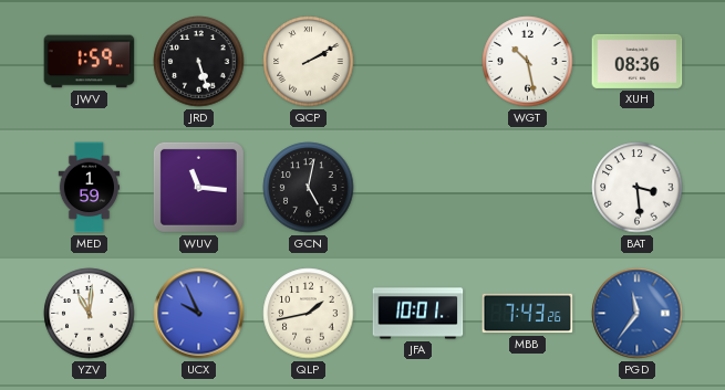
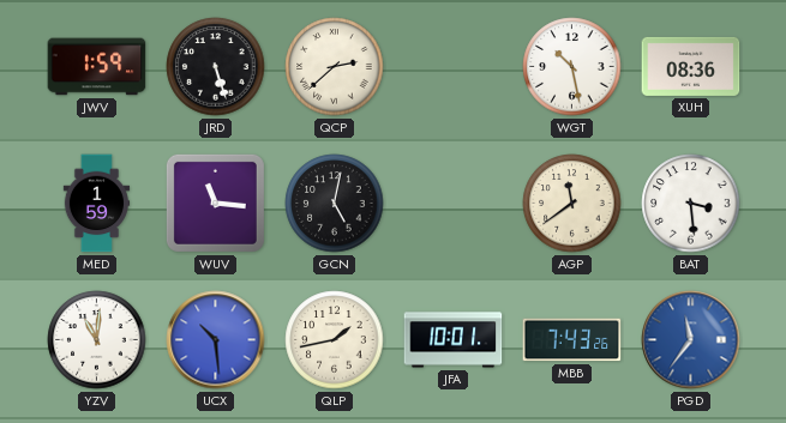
QCP: 2:10 -> 2:38
AGP: none -> 11:39
UCX: 9:56 -> 10:29
